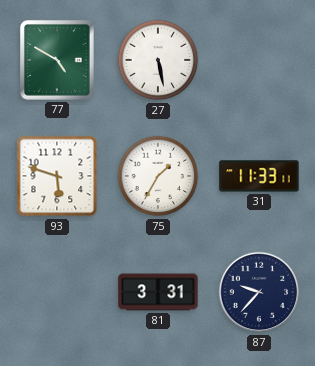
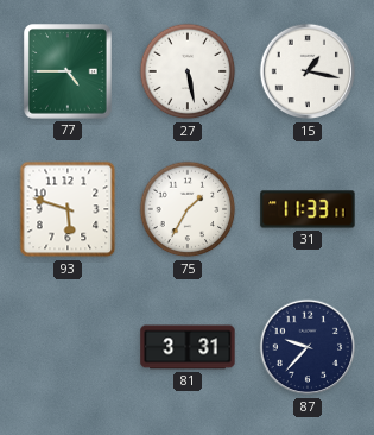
77: 4:50 -> 4:45
15: none -> 1:17
